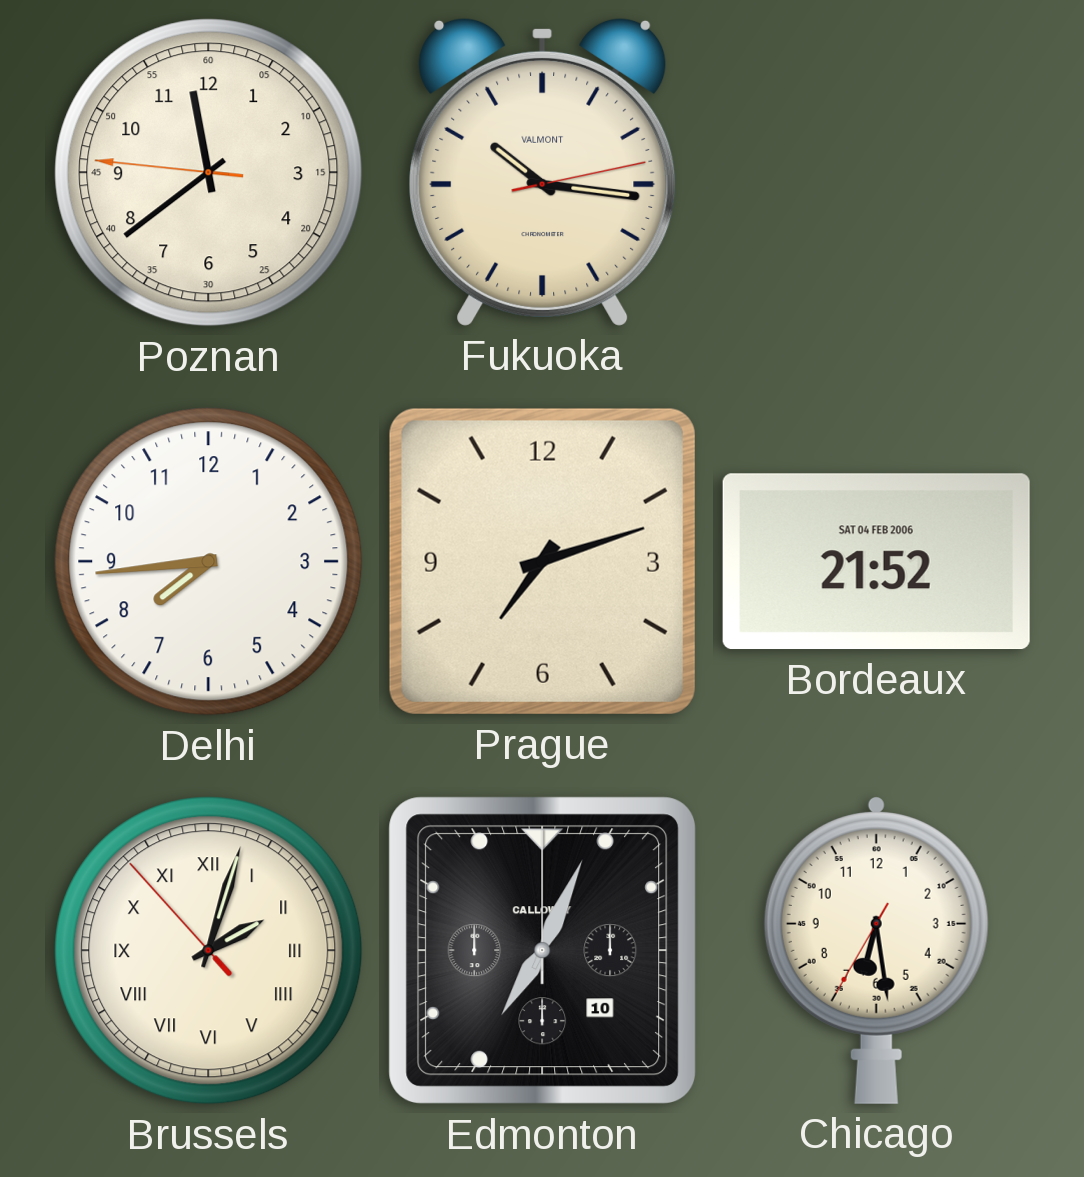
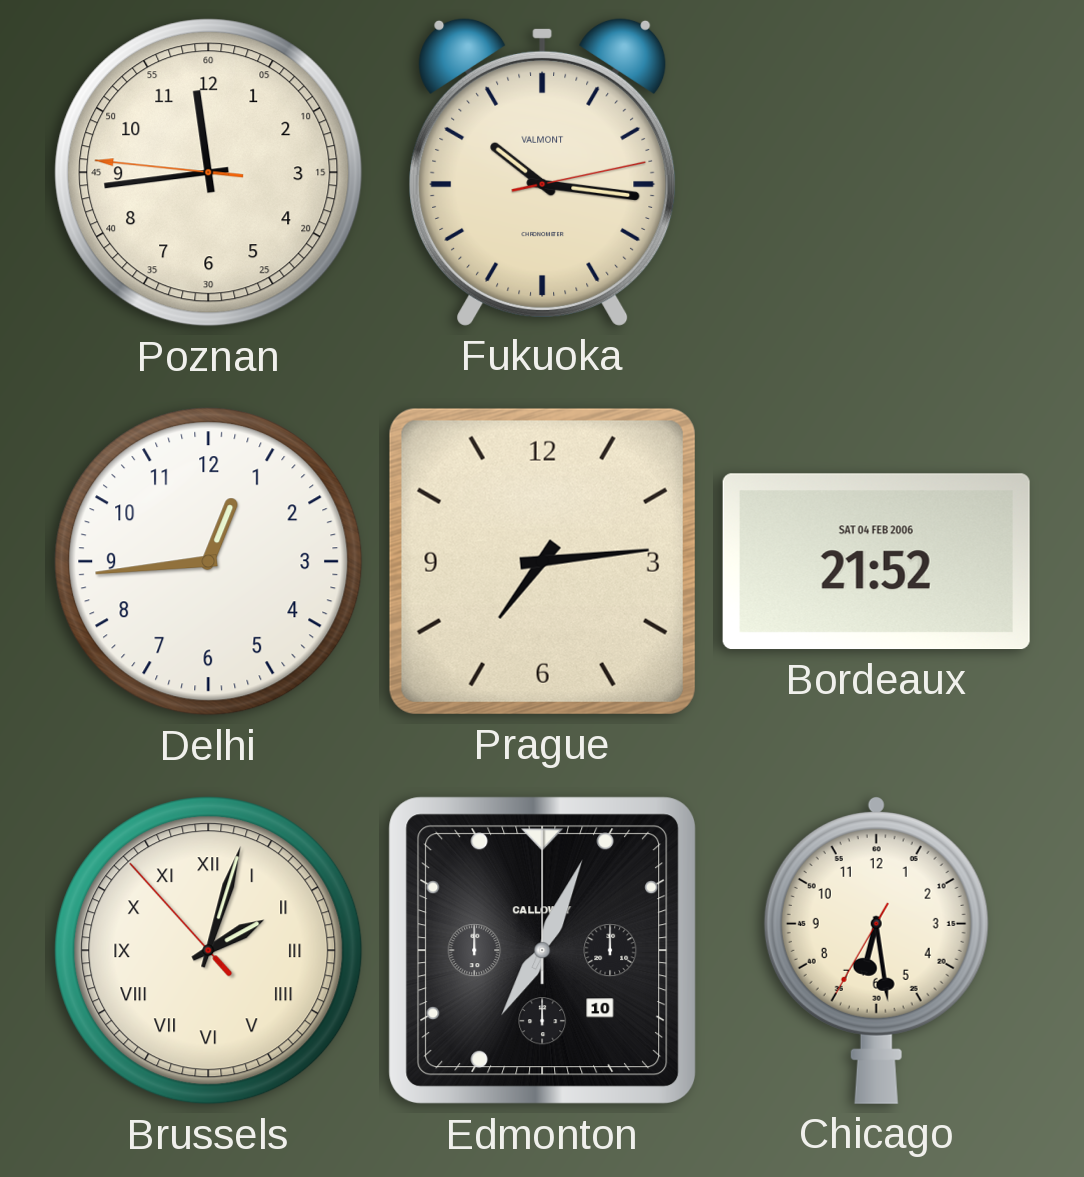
Poznan: 11:38 -> 11:43
Delhi: 7:44 -> 12:44
Prague: 7:12 -> 7:14
